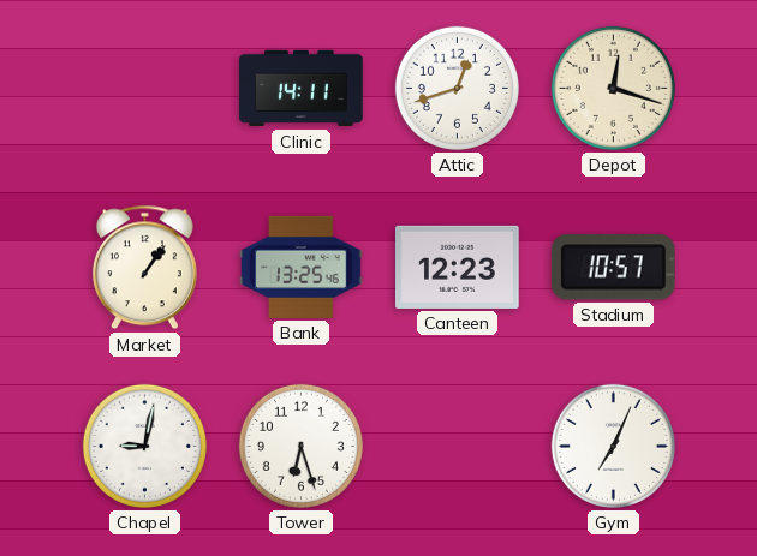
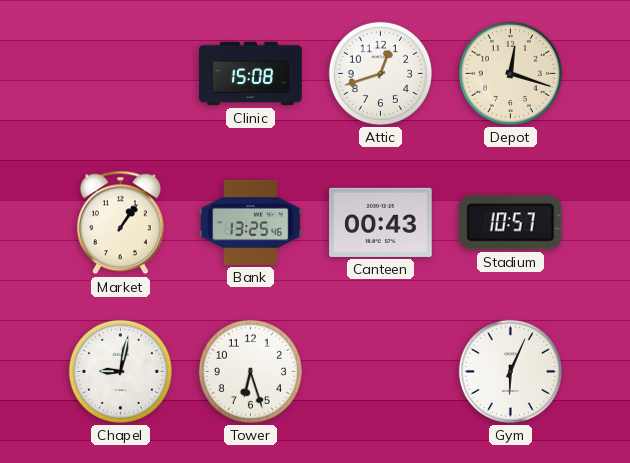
Clinic: 14:11 -> 15:08
Canteen: 12:23 -> 00:43
Gym: 7:04 -> 6:04
